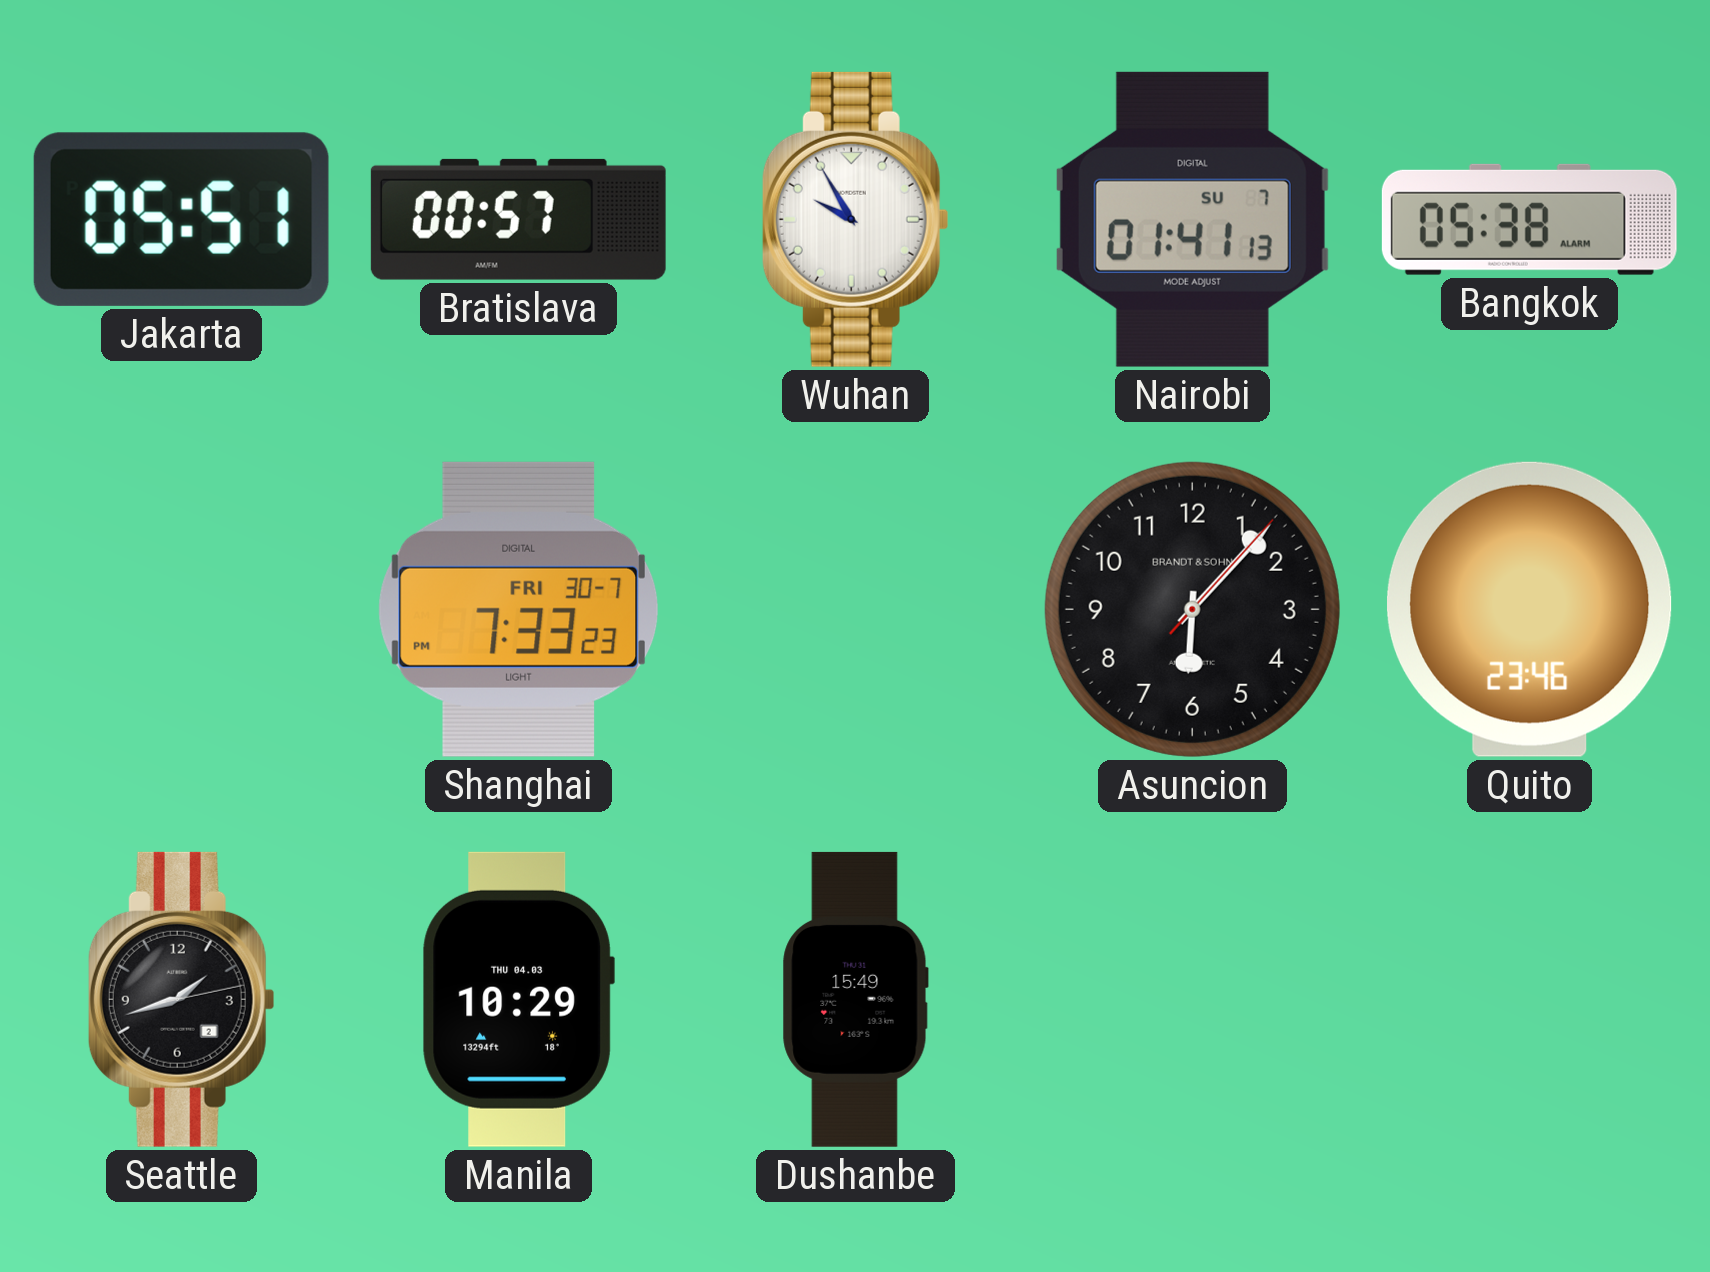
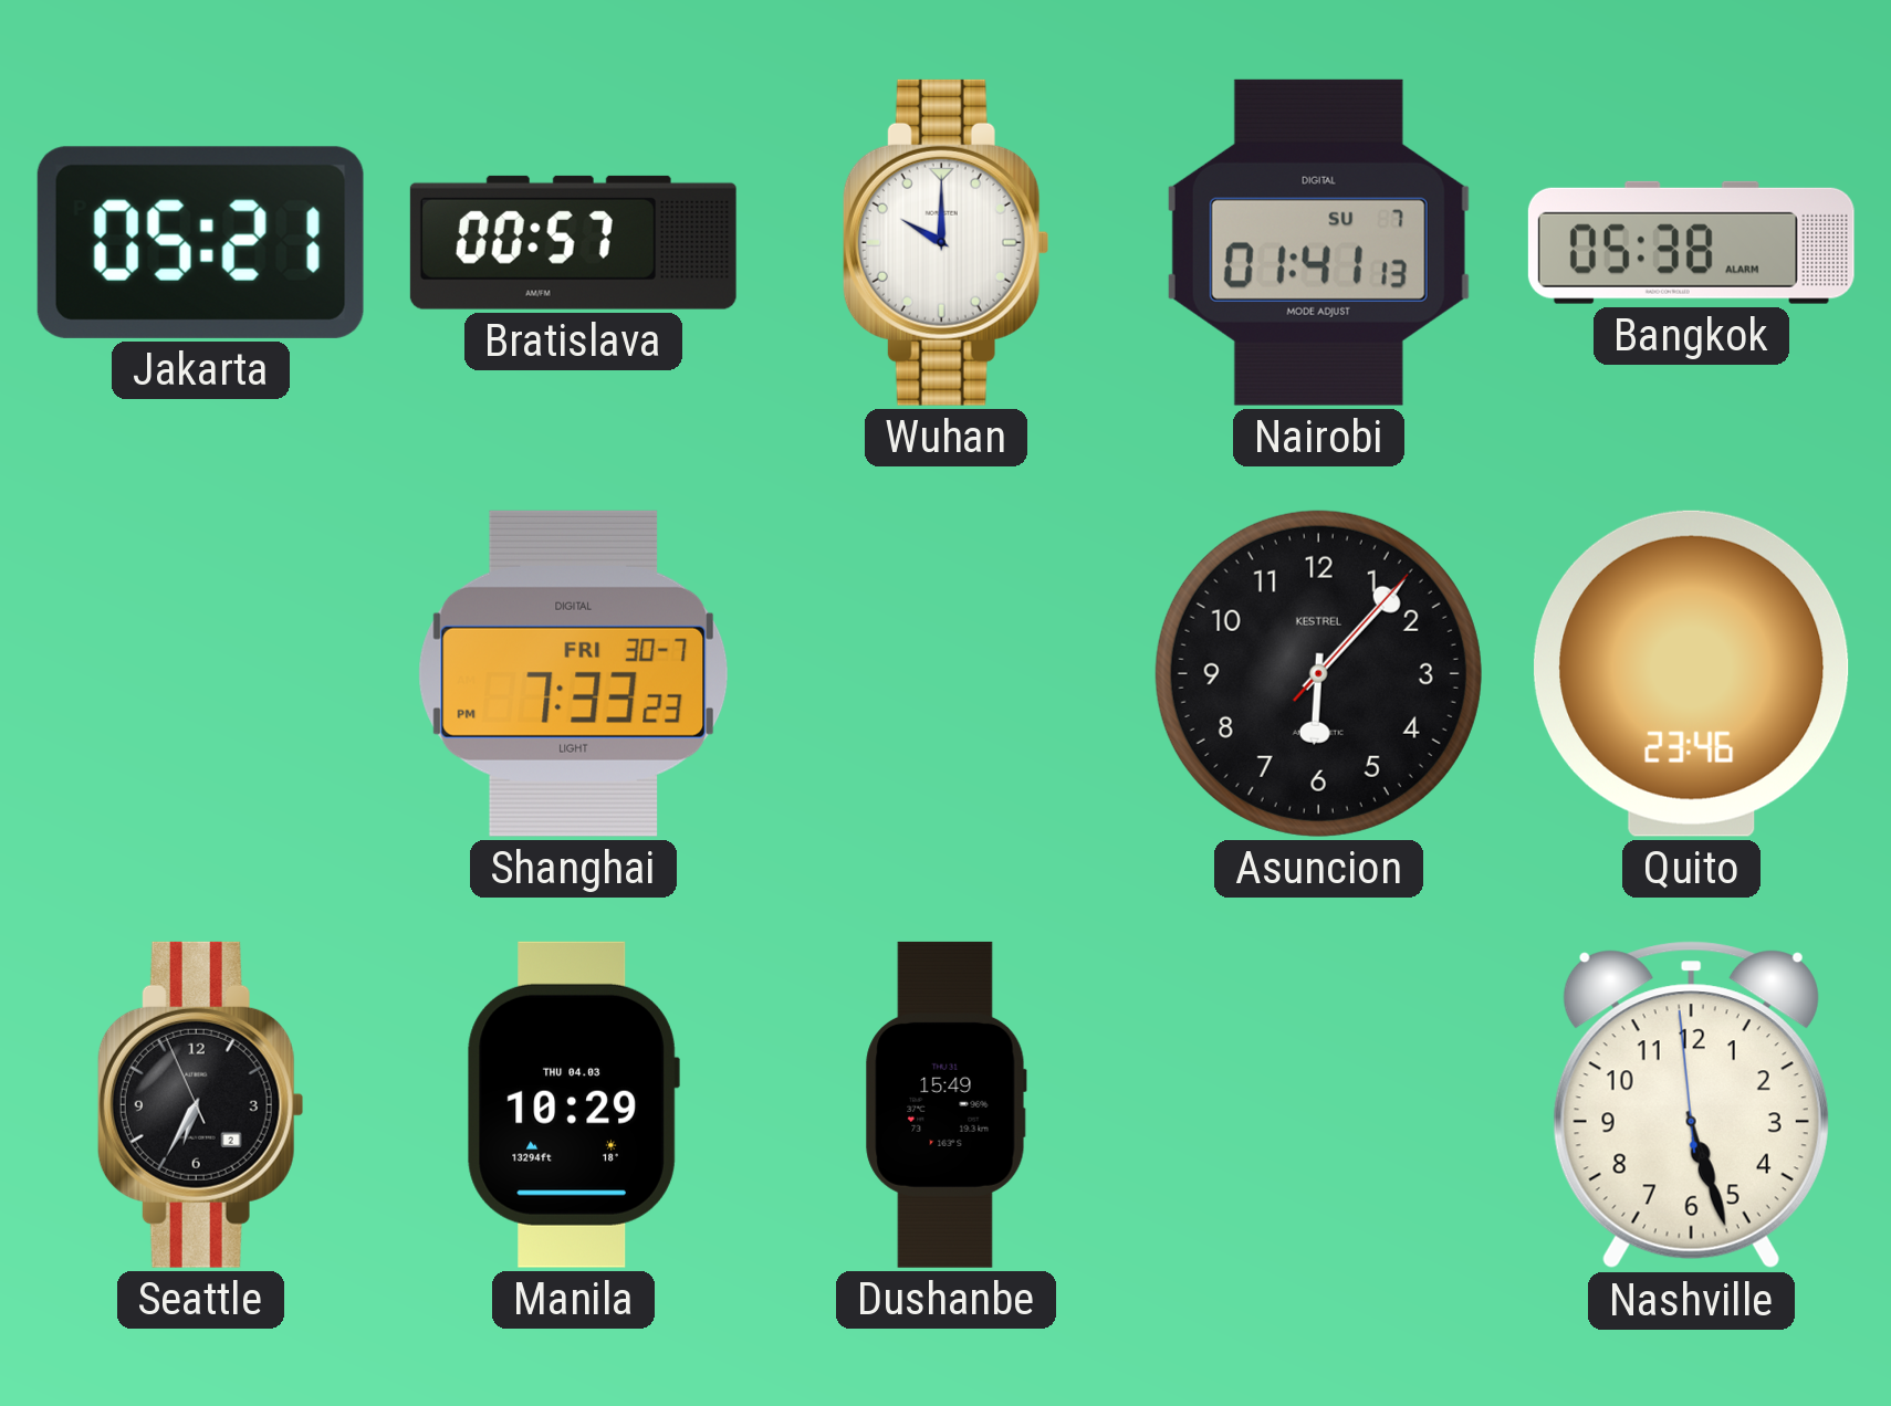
Jakarta: 05:51 -> 05:21
Wuhan: 9:55 -> 10:00
Asuncion brand: BRANDT & SOHN -> KESTREL
Seattle: 1:42 -> 6:34
Nashville: none -> 5:26
